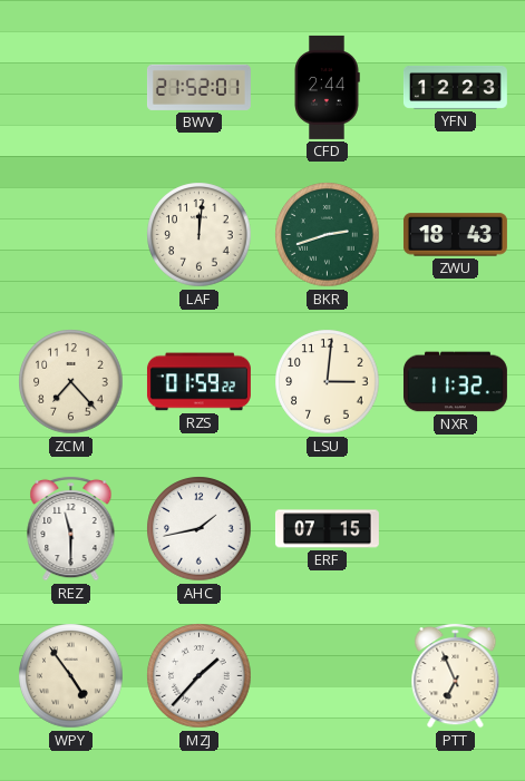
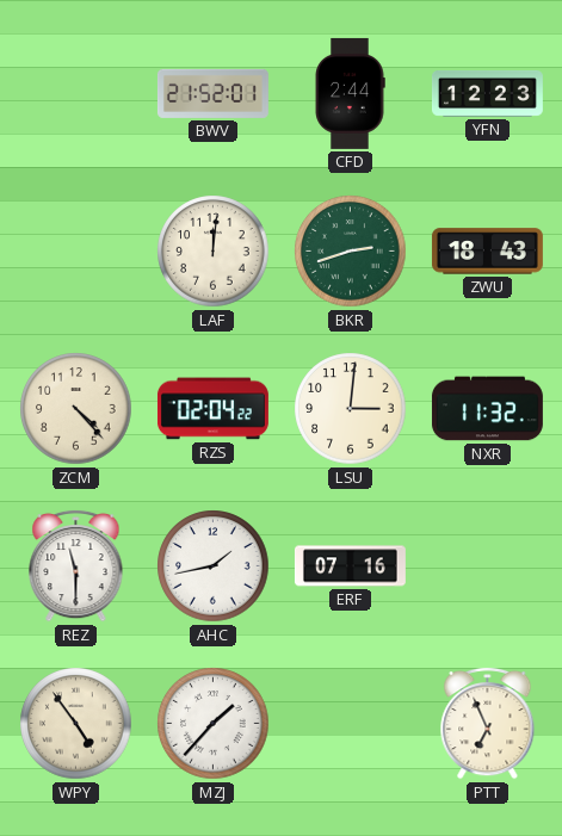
ZCM: 7:23 -> 4:23
RZS: 01:59 -> 02:04
ERF: 07:15 -> 07:16
